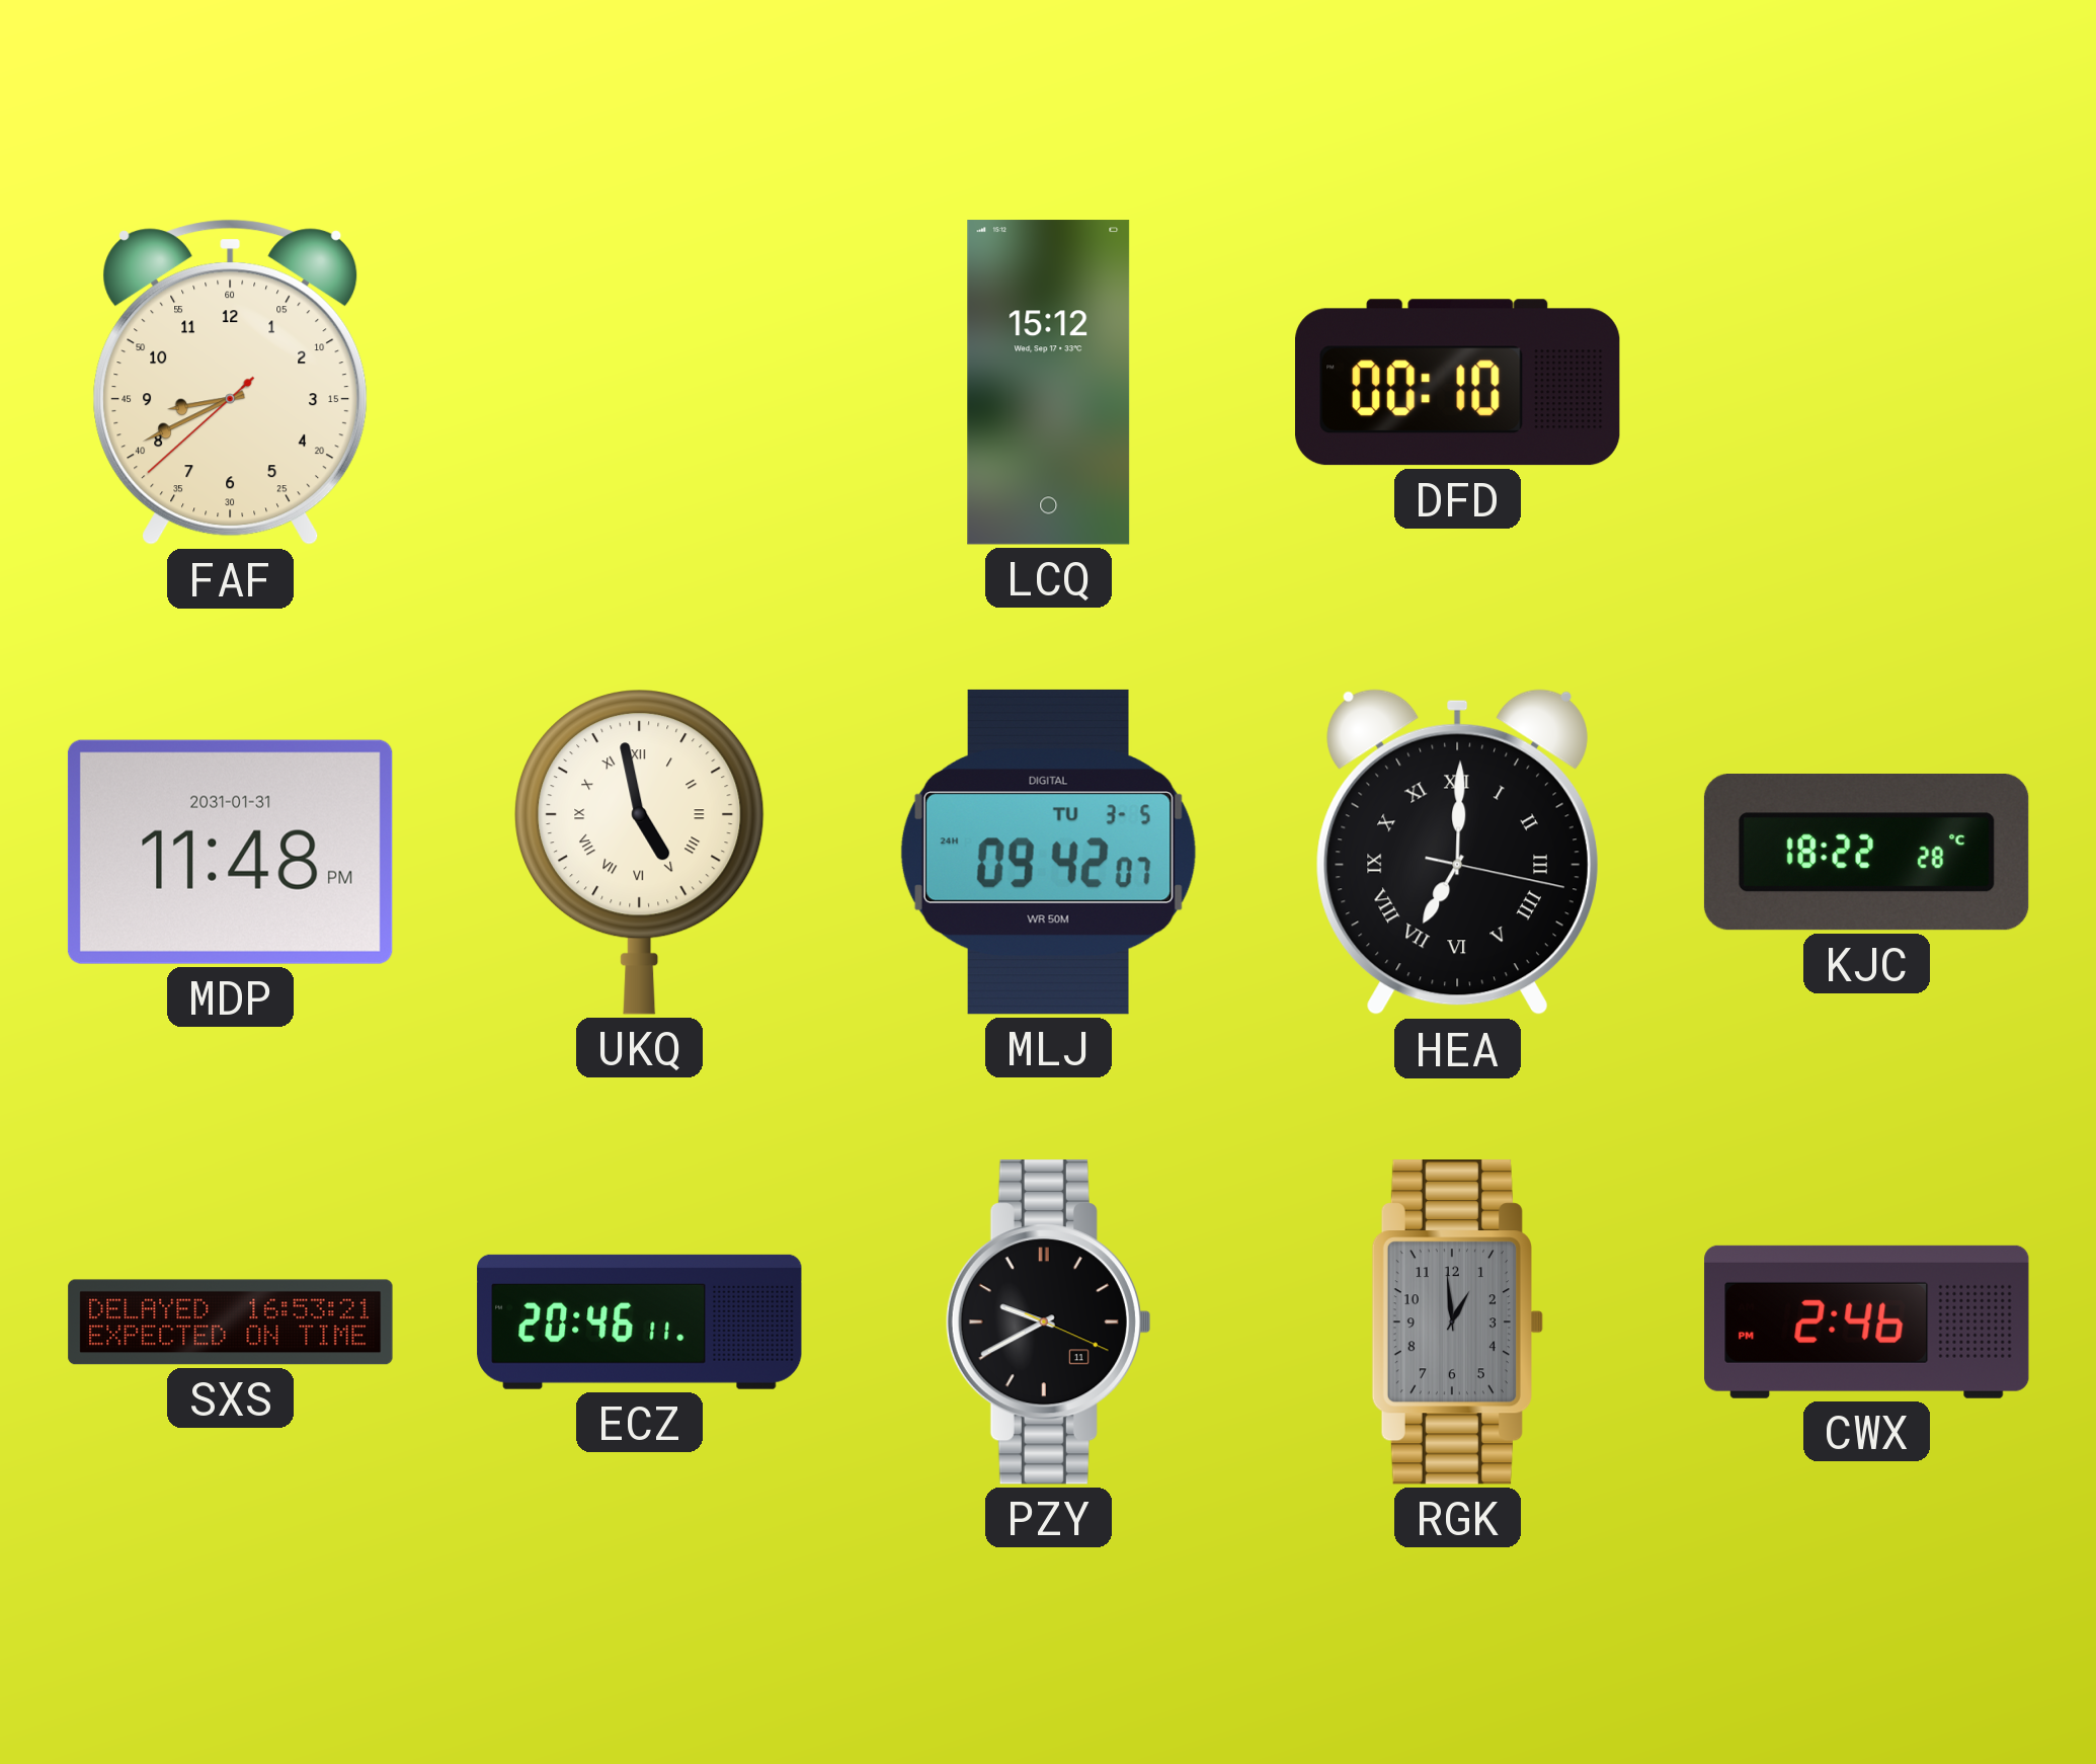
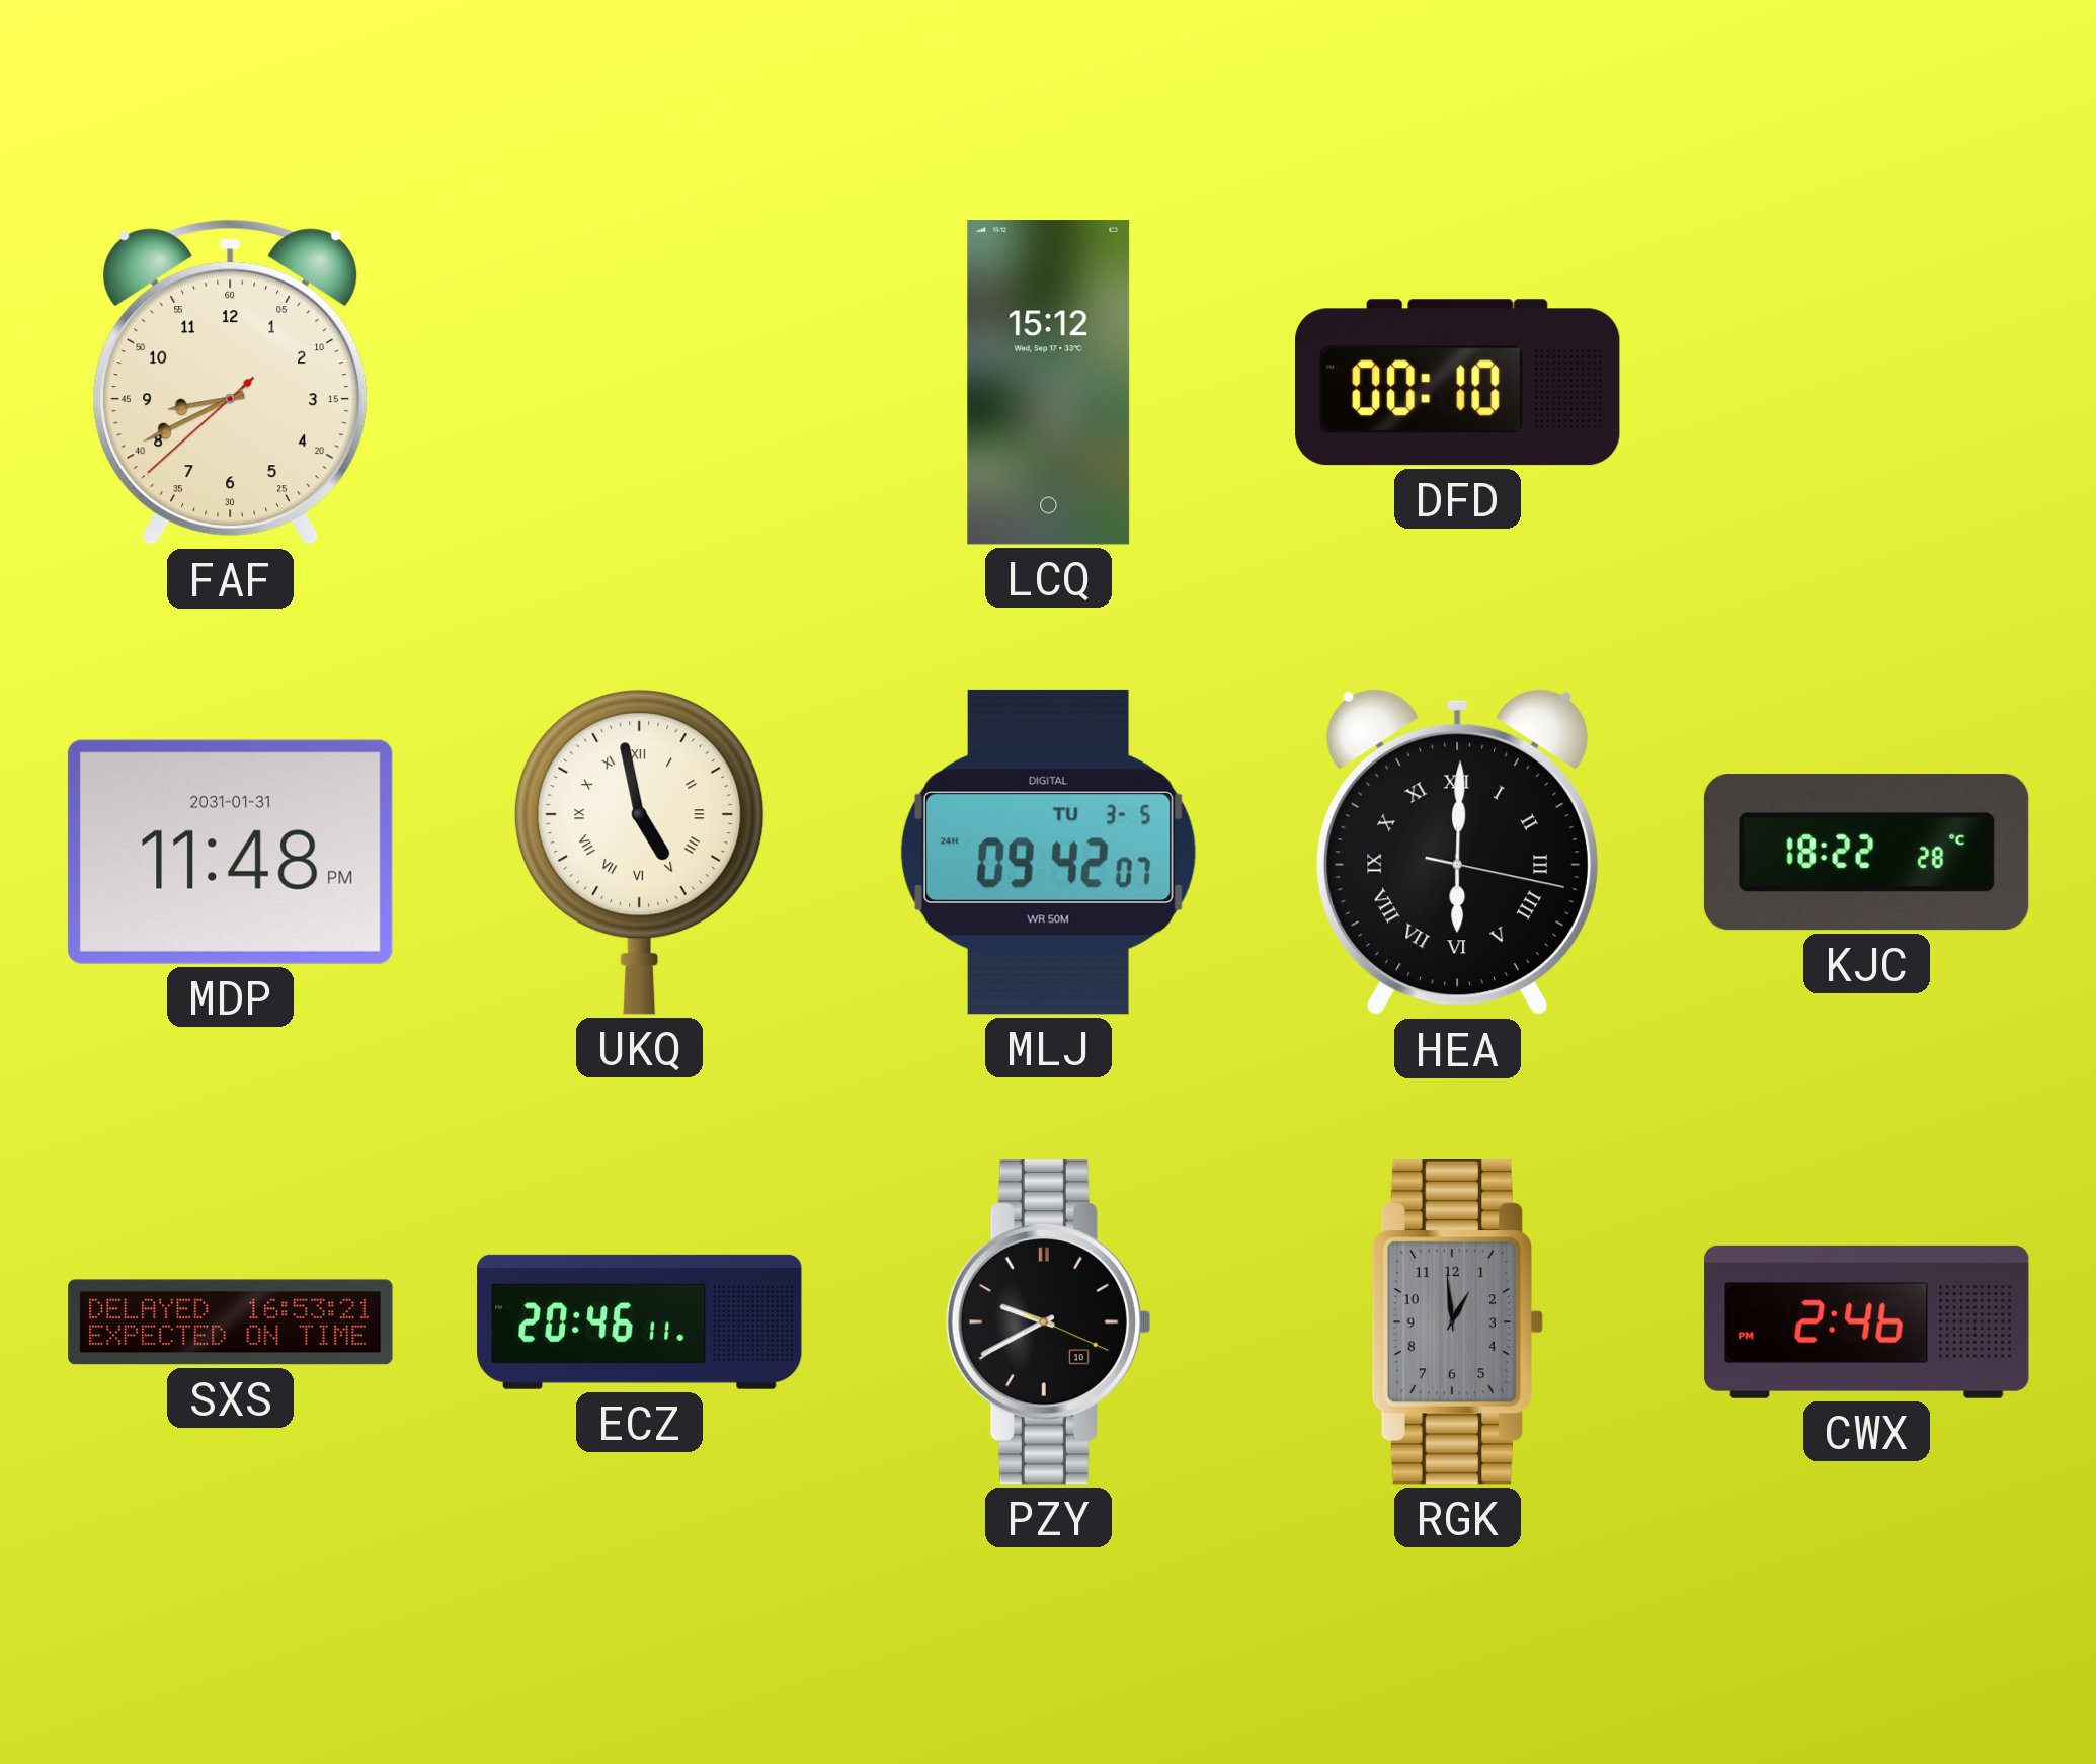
HEA: 7:00 -> 6:00
PZY date: 11 -> 10
